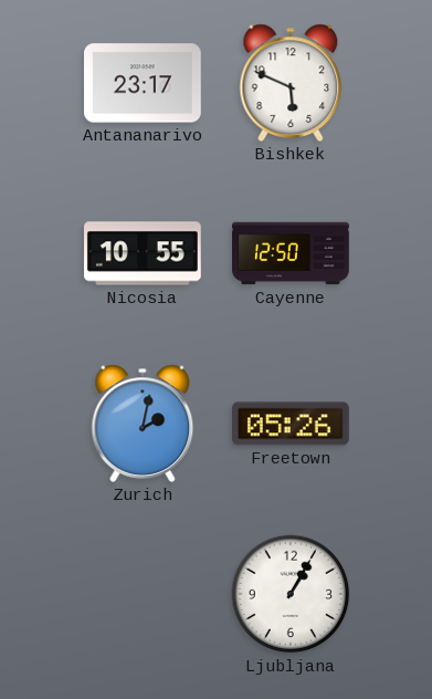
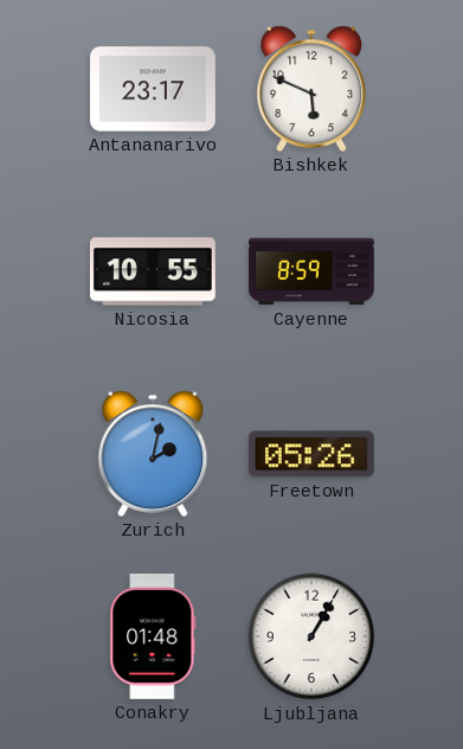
Cayenne: 12:50 -> 8:59
Conakry: none -> 01:48
